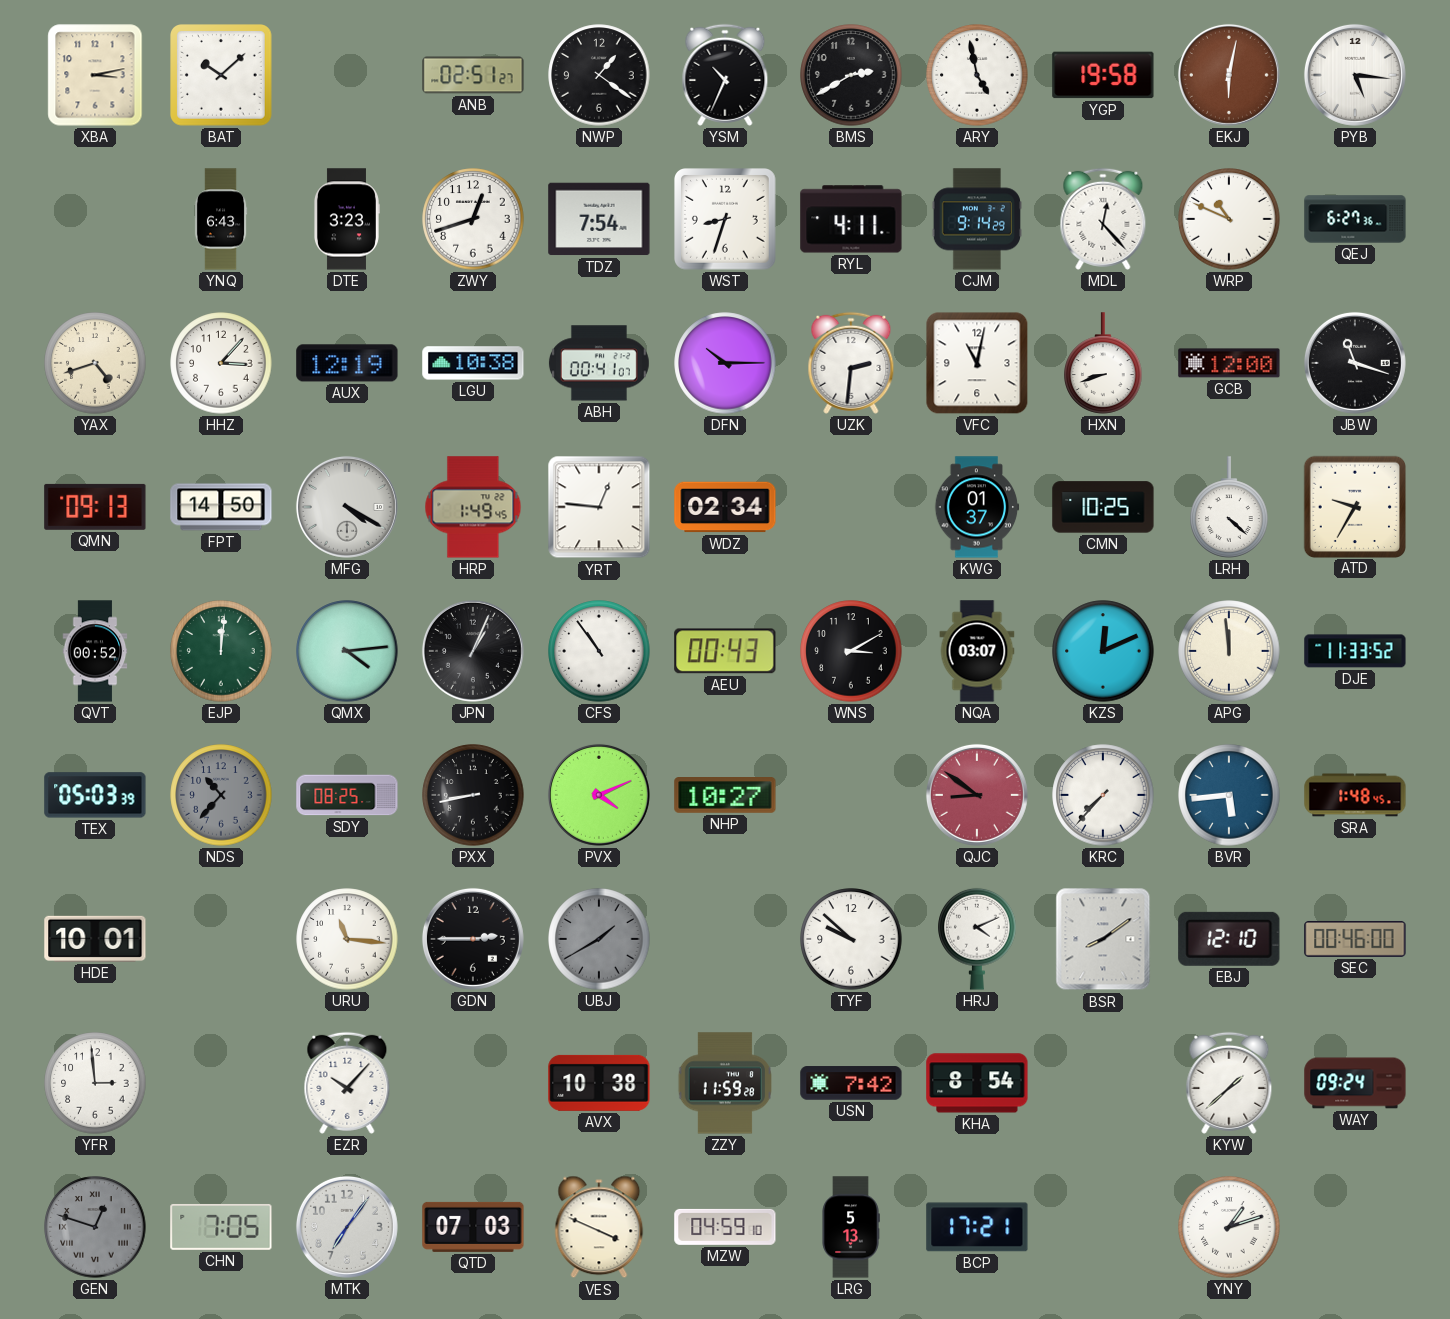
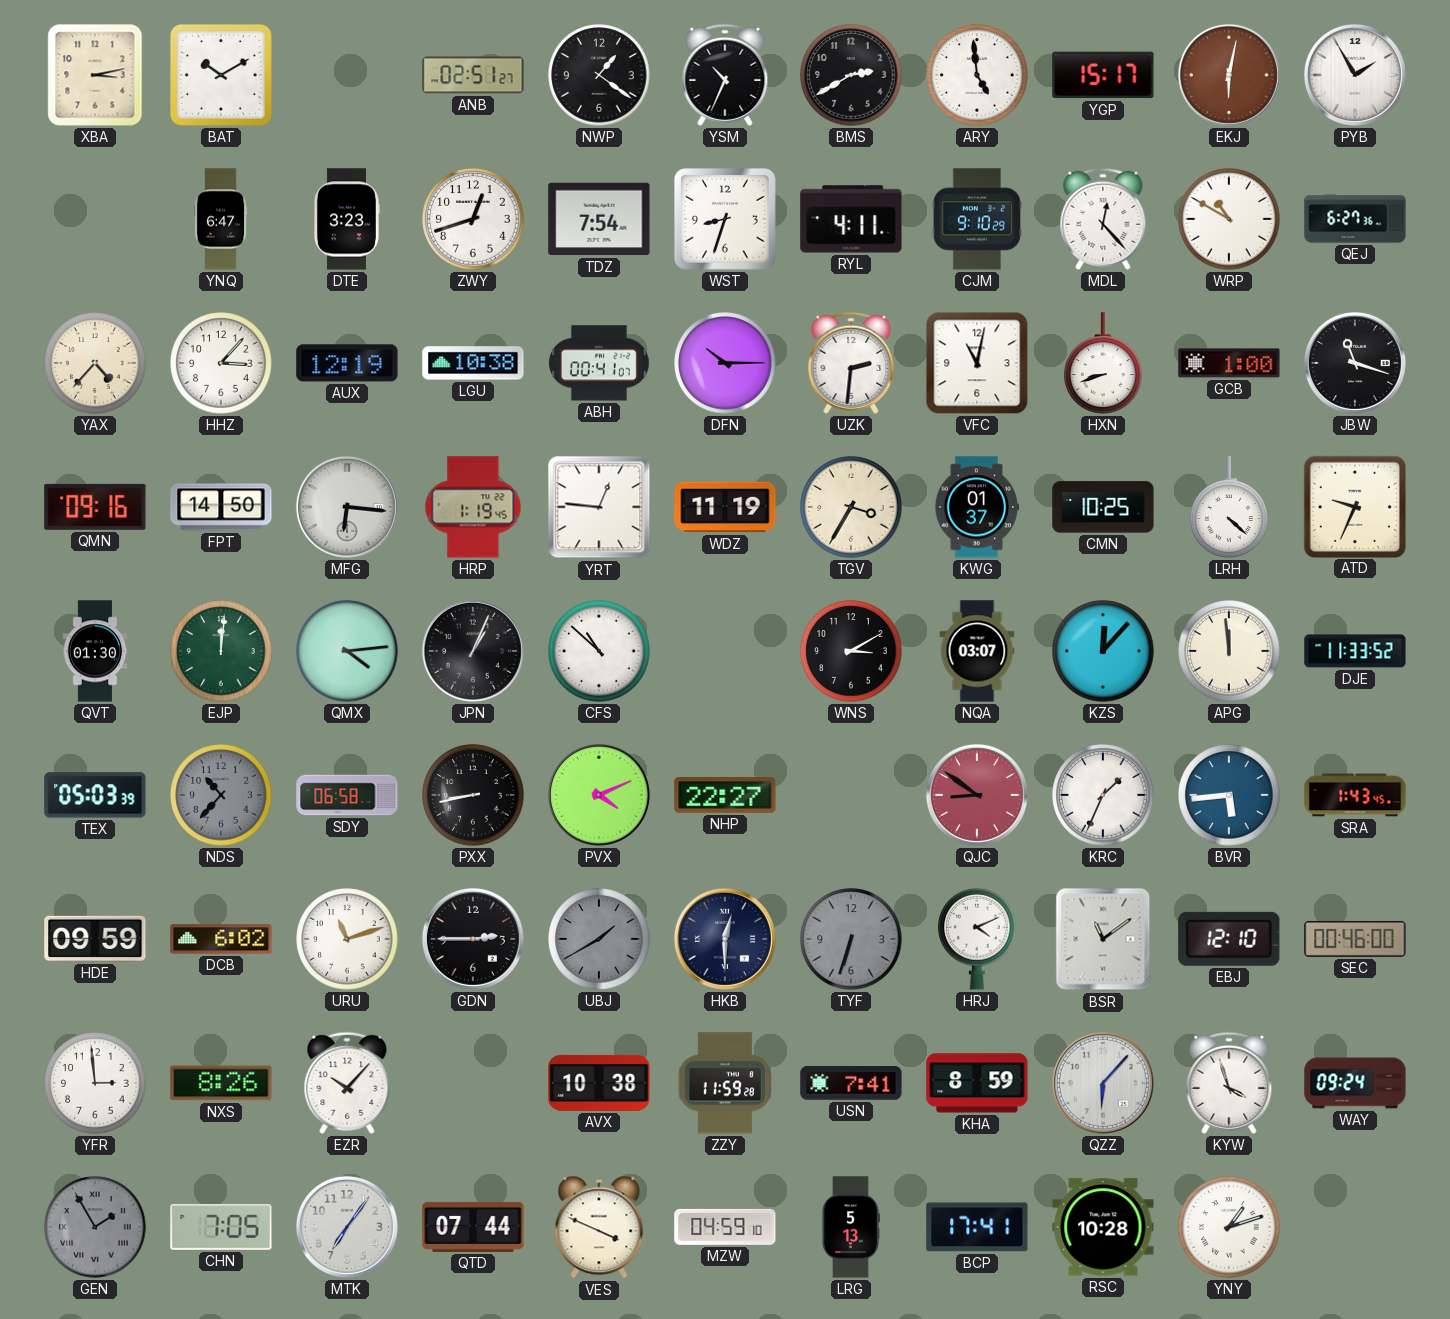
BAT: 10:08 -> 10:10
ARY: 4:58 -> 4:59
YGP: 19:58 -> 15:17
PYB: 5:16 -> 1:55
YNQ: 6:43 -> 6:47
CJM: 9:14 -> 9:10
WRP: 10:49 -> 10:50
YAX: 4:42 -> 4:37
GCB: 12:00 -> 1:00
QMN: 09:13 -> 09:16
MFG: 4:20 -> 6:16
HRP: 1:49 -> 1:19
WDZ: 02:34 -> 11:19
TGV: none -> 3:35
ATD: 9:35 -> 9:34
QVT: 00:52 -> 01:30
CFS: 10:54 -> 10:52
AEU: 00:43 -> none
KZS: 12:11 -> 12:07
SDY: 08:25 -> 06:58
NHP: 10:27 -> 22:27
KRC: 7:37 -> 1:34
SRA: 1:48 -> 1:43
HDE: 10:01 -> 09:59
DCB: none -> 6:02
URU: 11:16 -> 11:12
HKB: none -> 12:30
TYF: 9:52 -> 6:33
TYF dial: white -> grey
BSR: 8:09 -> 11:09
NXS: none -> 8:26
USN: 7:42 -> 7:41
KHA: 8:54 -> 8:59
QZZ: none -> 6:07
KYW: 1:38 -> 3:57
GEN: 12:48 -> 1:55
QTD: 07:03 -> 07:44
BCP: 17:21 -> 17:41
RSC: none -> 10:28
